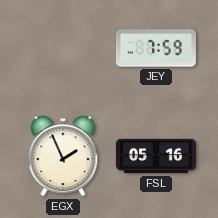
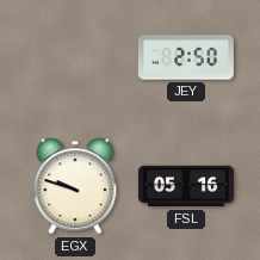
JEY: 7:59 -> 2:50
EGX: 1:56 -> 9:48
